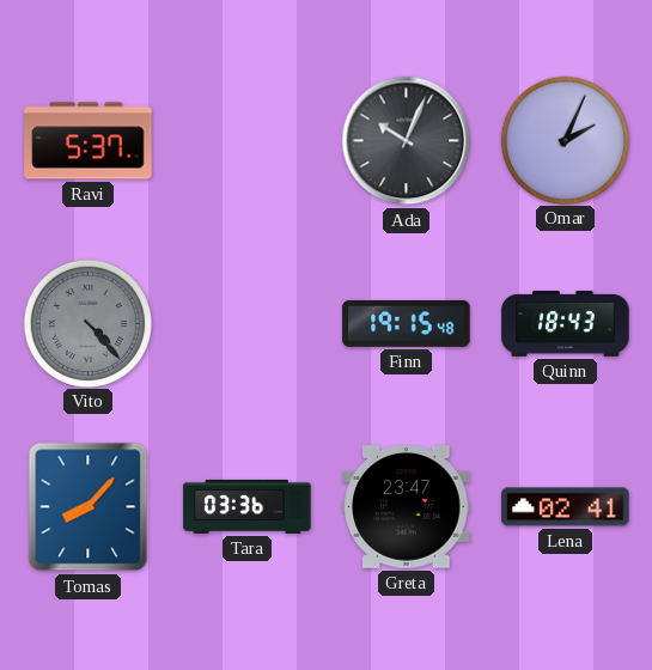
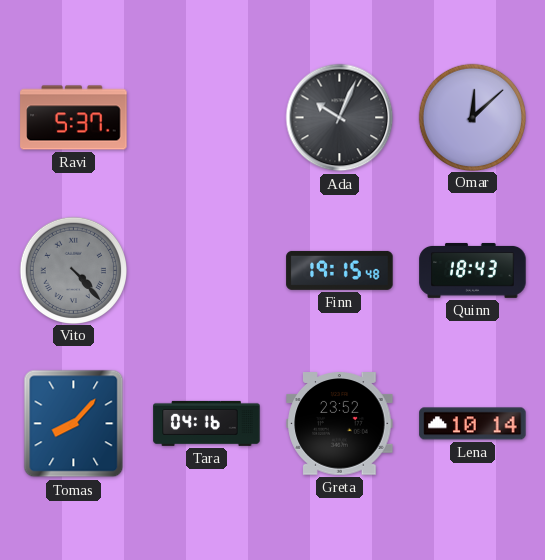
Omar: 2:04 -> 12:08
Tara: 03:36 -> 04:16
Greta: 23:47 -> 23:52
Lena: 02:41 -> 10:14
